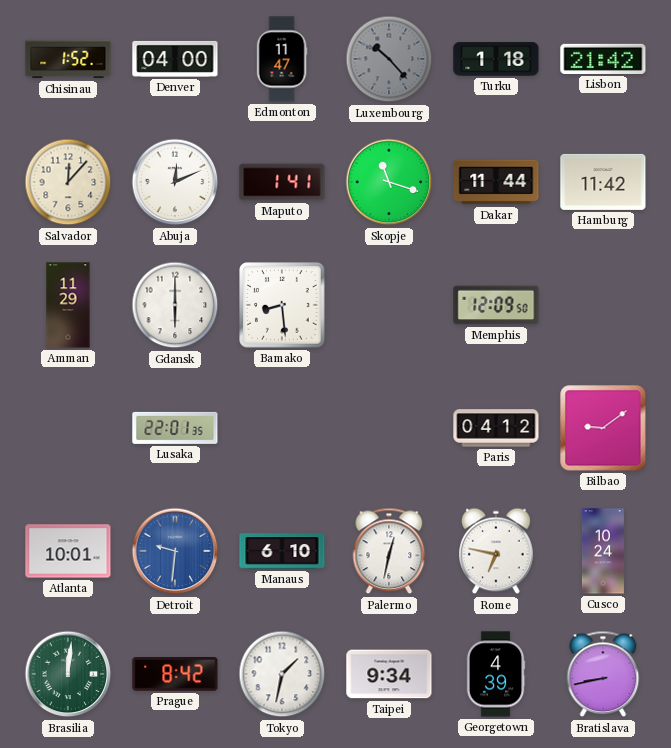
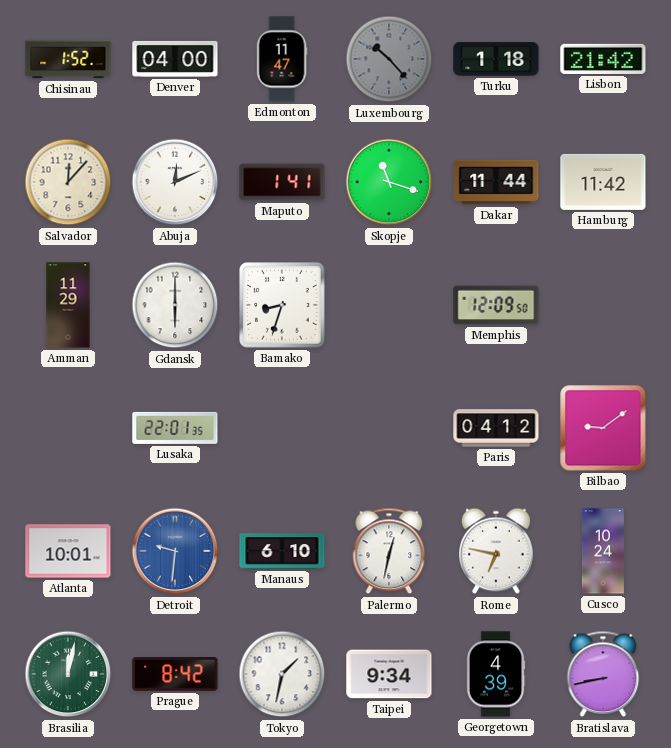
Bamako: 8:29 -> 8:33
Brasilia: 12:01 -> 12:02
